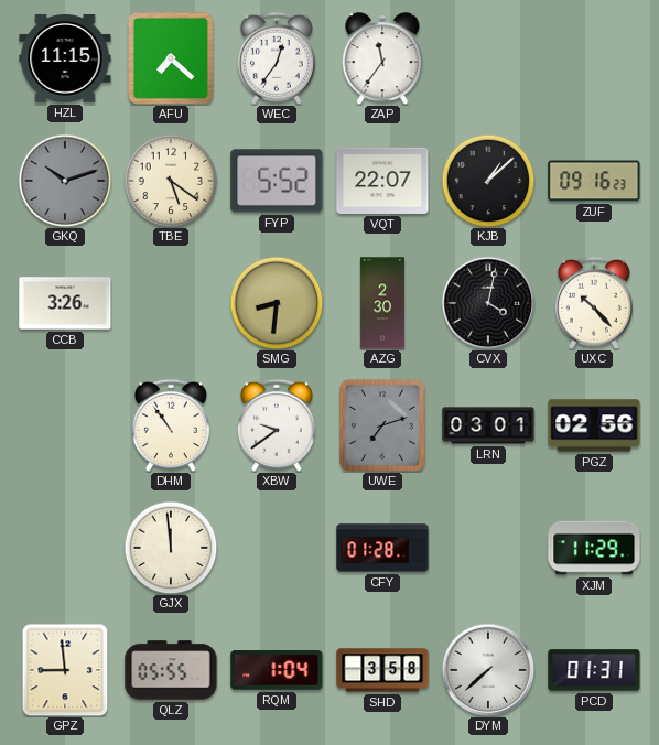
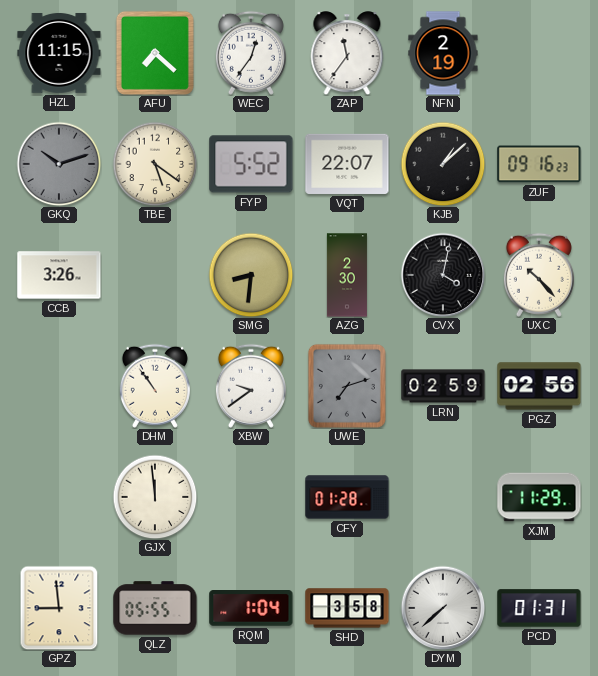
NFN: none -> 2:19
LRN: 03:01 -> 02:59
